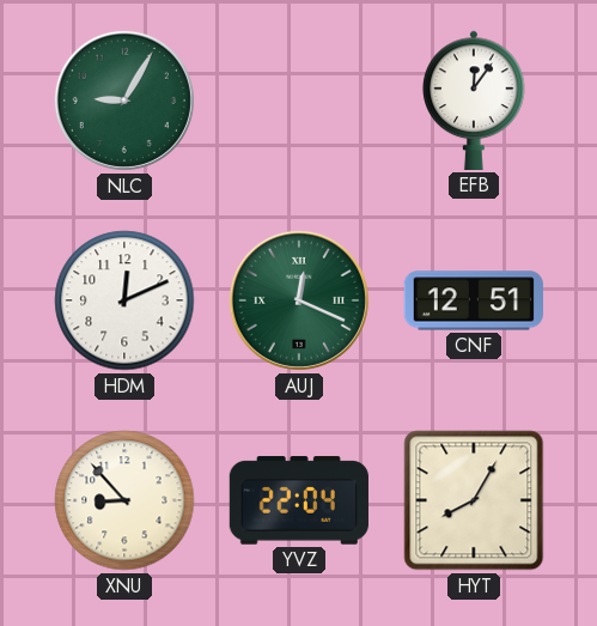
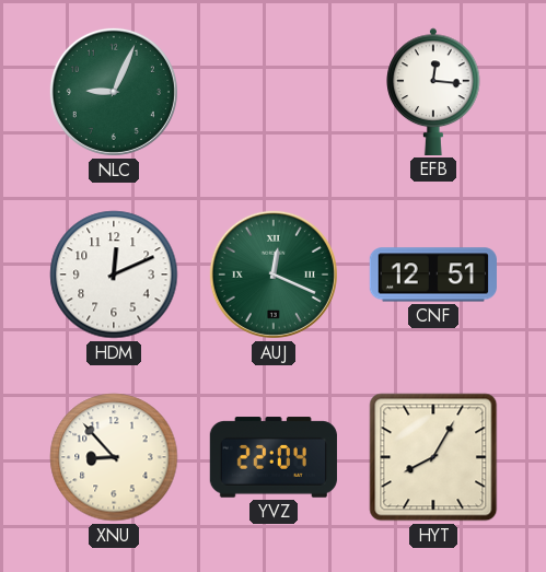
NLC: 9:05 -> 9:04
EFB: 12:06 -> 12:16
